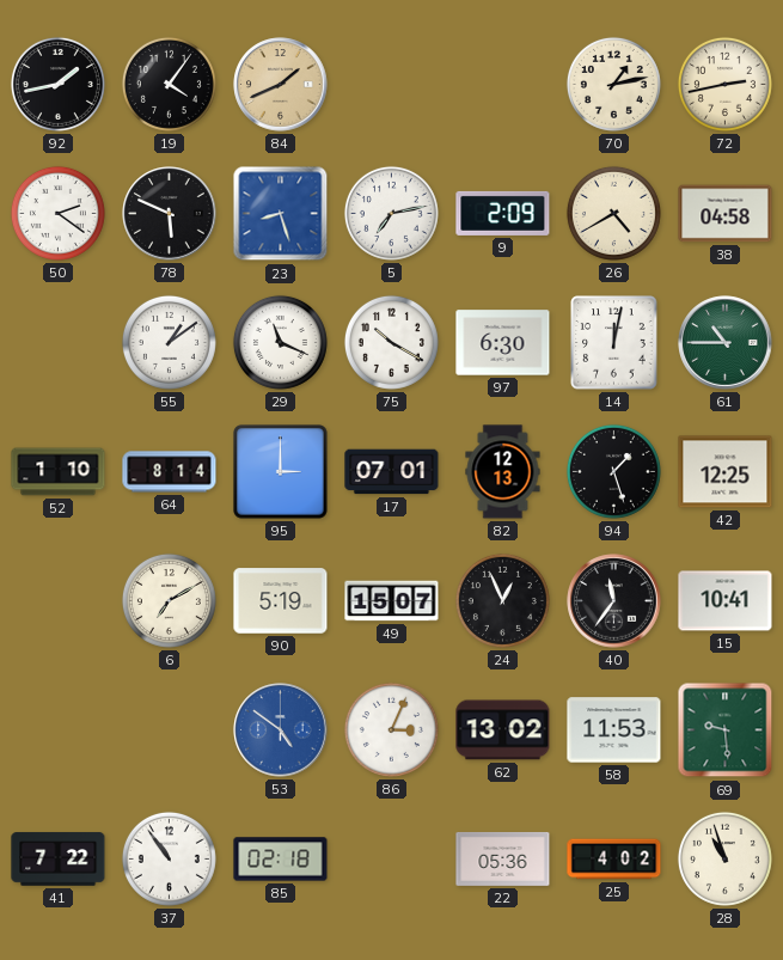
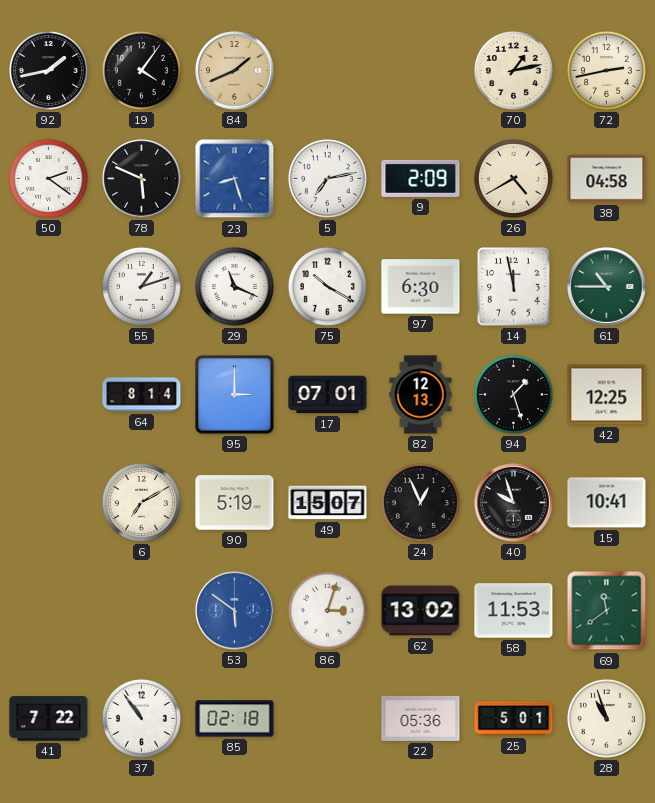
55: 1:09 -> 1:12
14: 12:02 -> 11:58
52: 1:10 -> none
40: 11:36 -> 9:57
53: 4:51 -> 5:51
86: 3:04 -> 3:03
69: 9:29 -> 11:39
25: 4:02 -> 5:01
